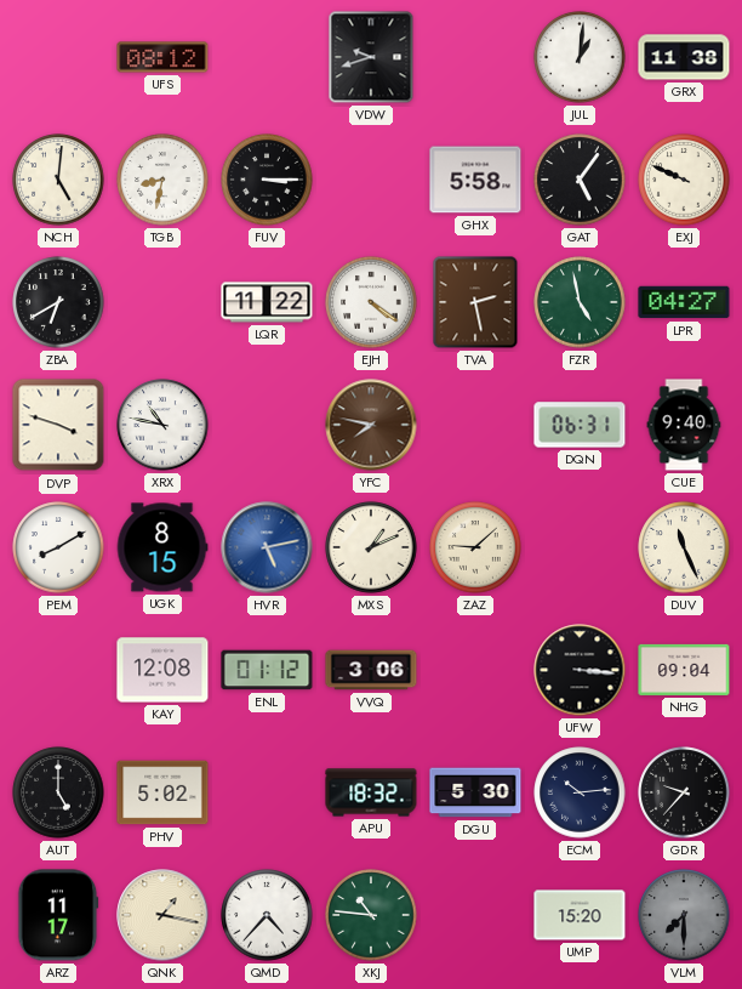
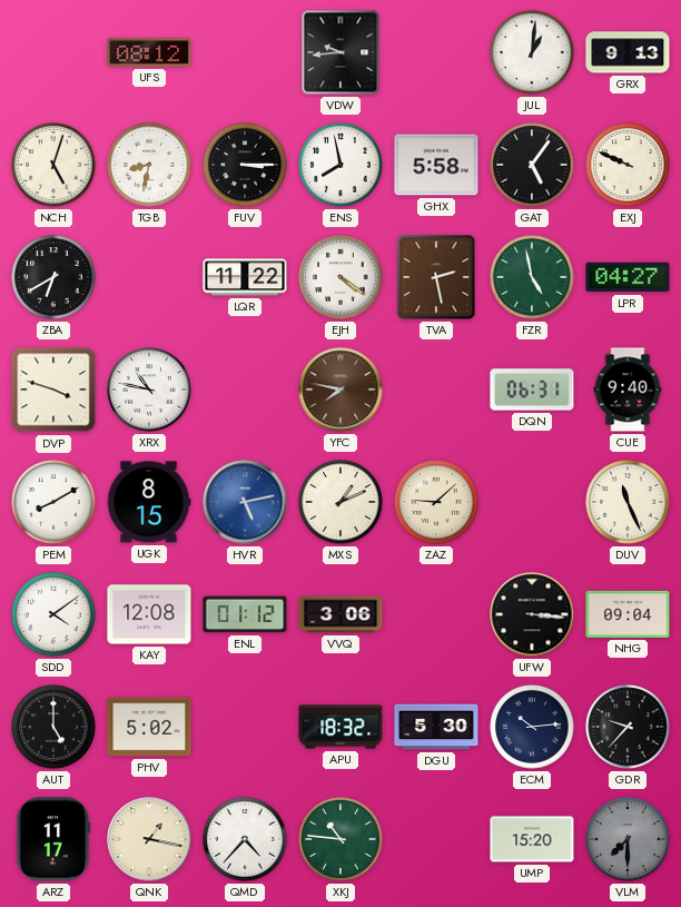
VDW: 9:42 -> 9:44
GRX: 11:38 -> 9:13
NCH: 5:01 -> 5:03
ENS: none -> 7:58
SDD: none -> 4:09
